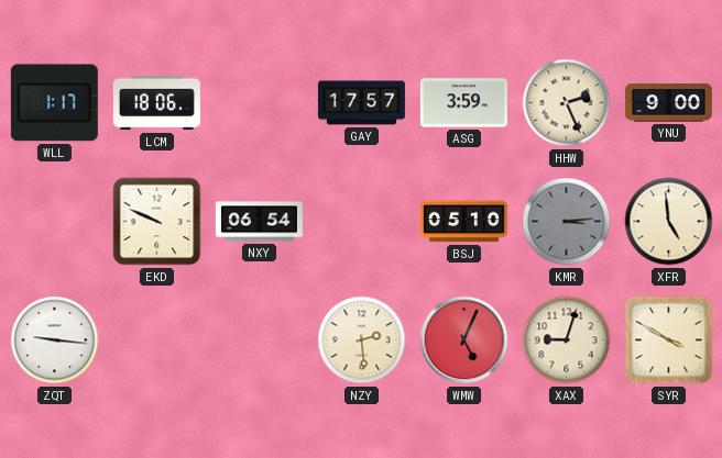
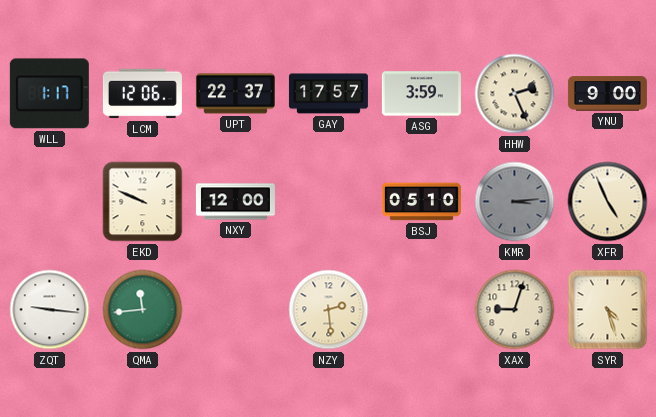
LCM: 18:06 -> 12:06
UPT: none -> 22:37
NXY: 06:54 -> 12:00
XFR: 4:59 -> 4:56
QMA: none -> 11:44
WMW: 5:04 -> none
SYR: 3:50 -> 4:27
